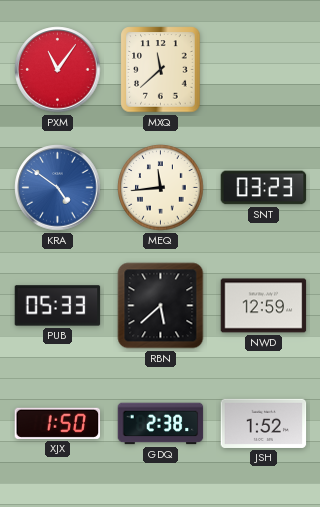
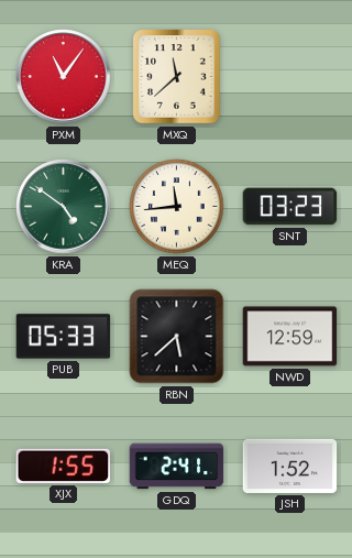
KRA dial: blue -> green
XJX: 1:50 -> 1:55
GDQ: 2:38 -> 2:41
